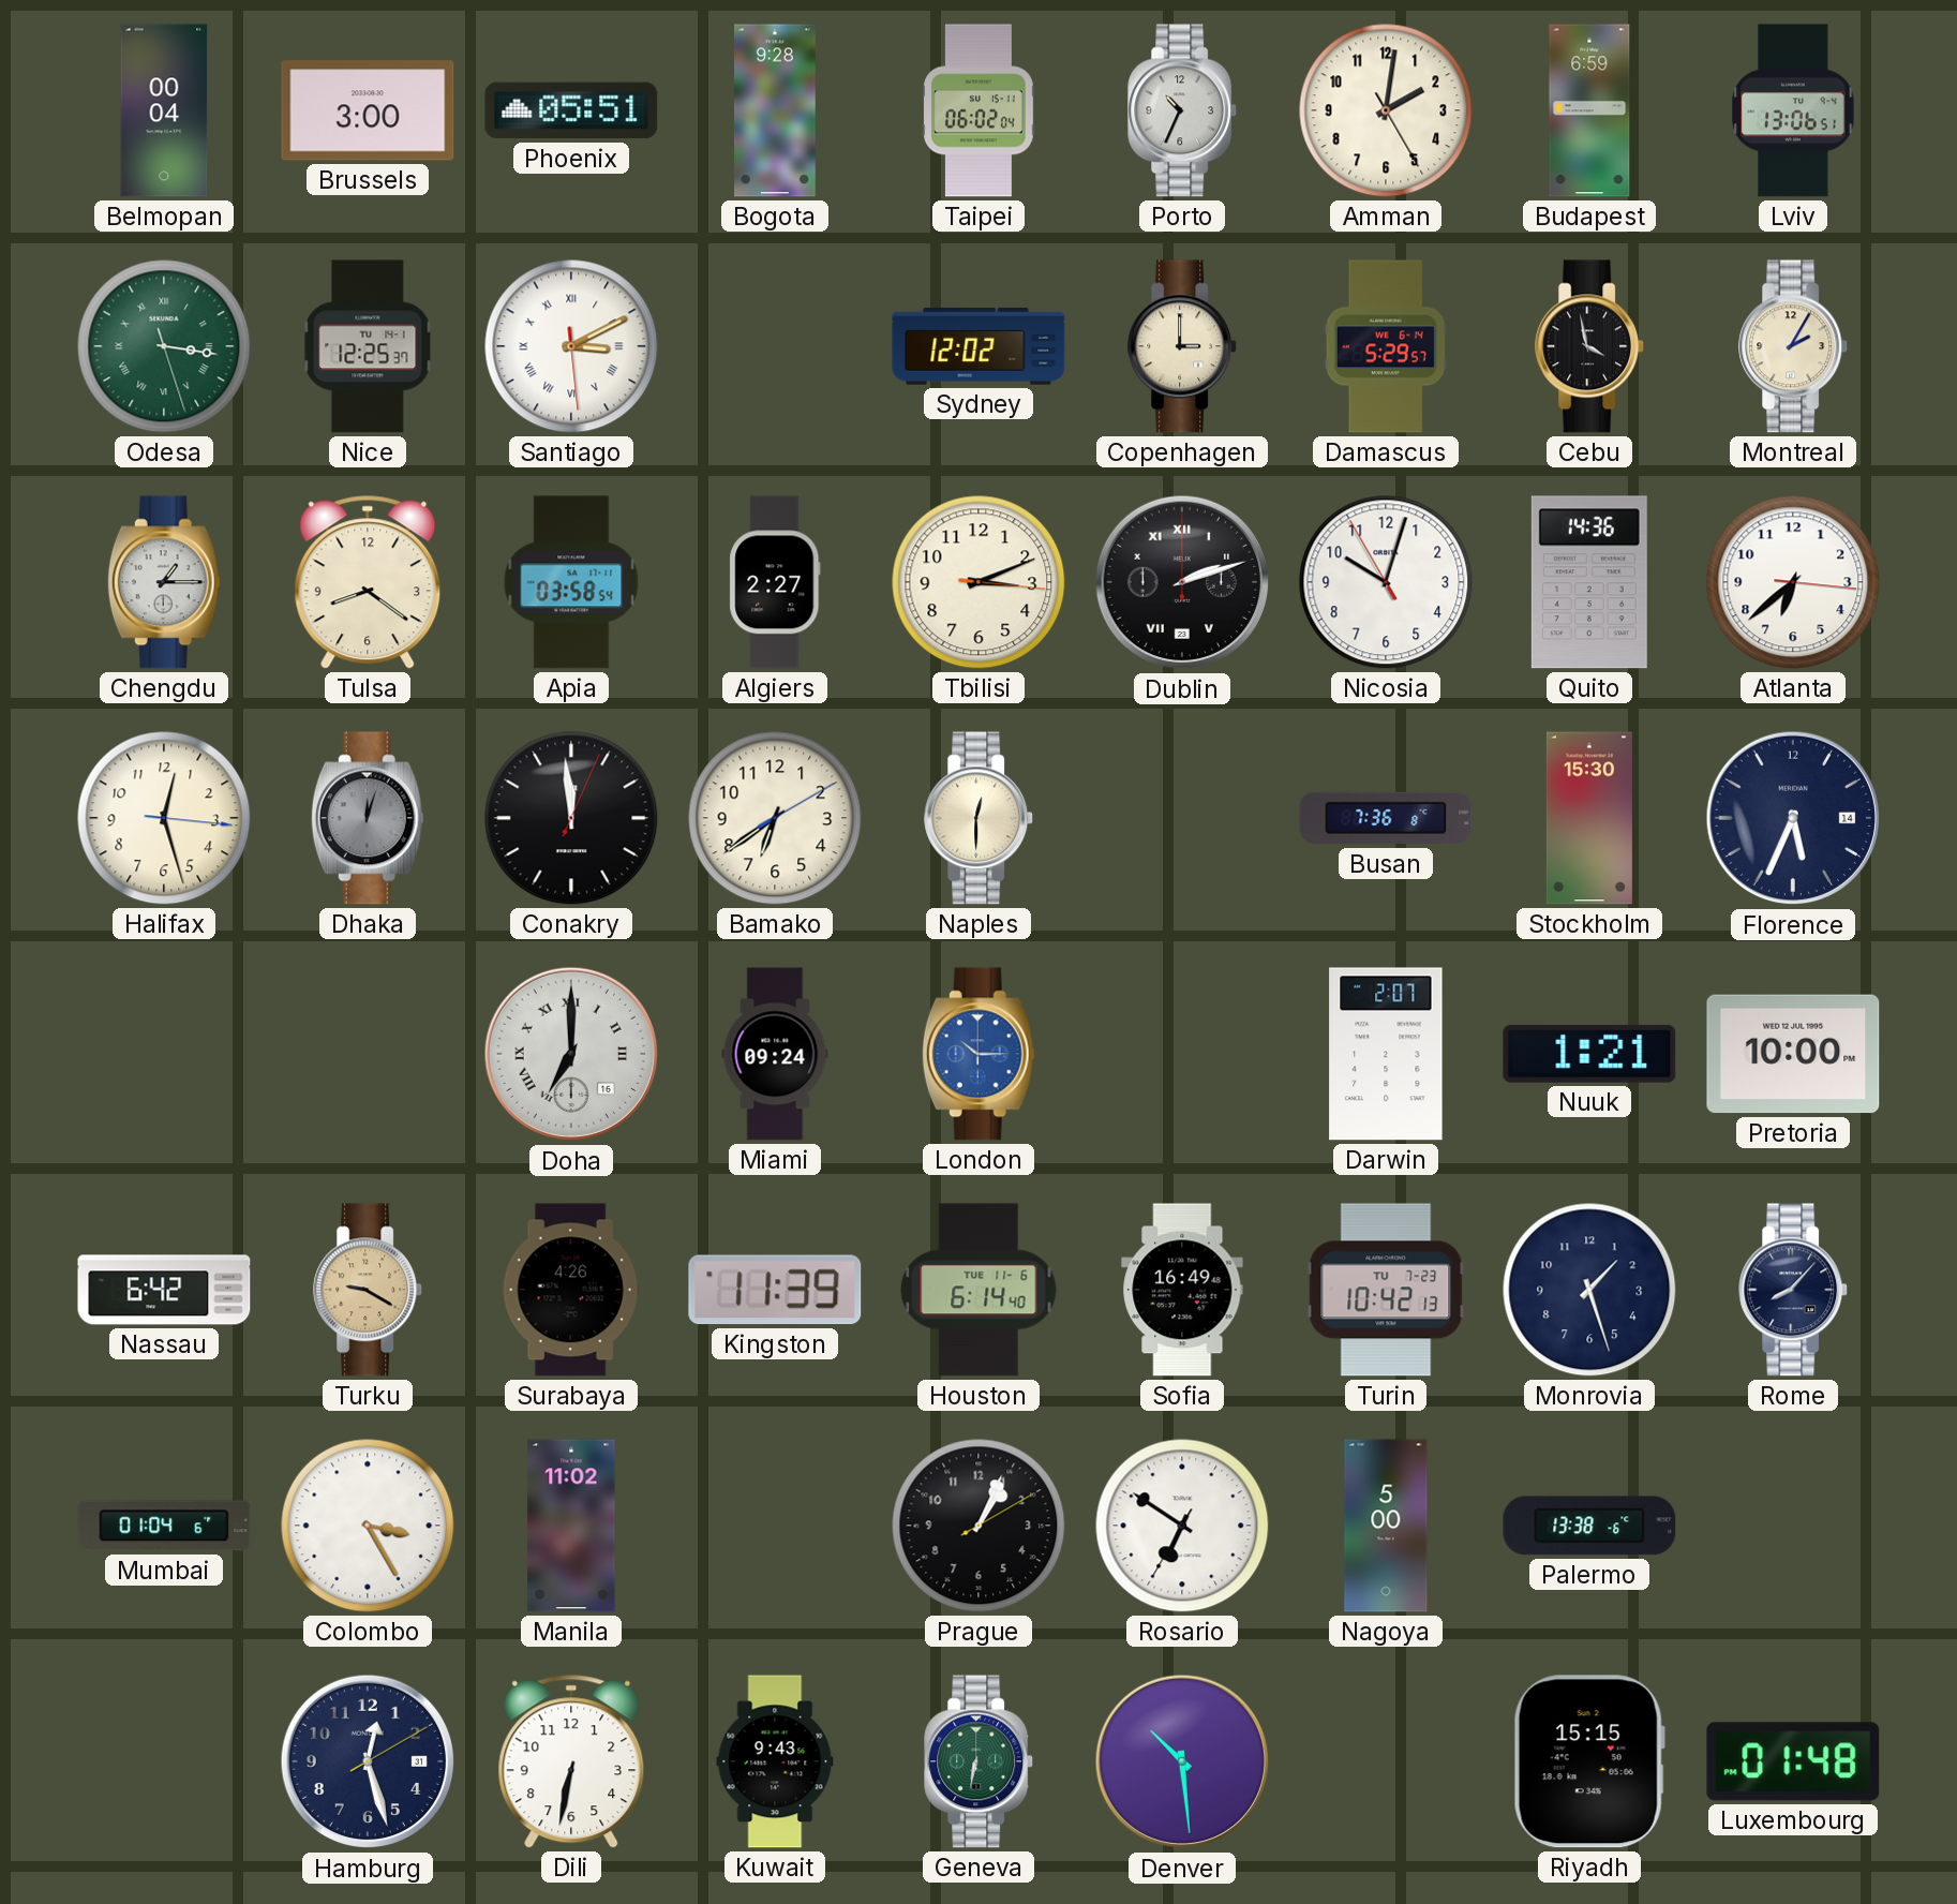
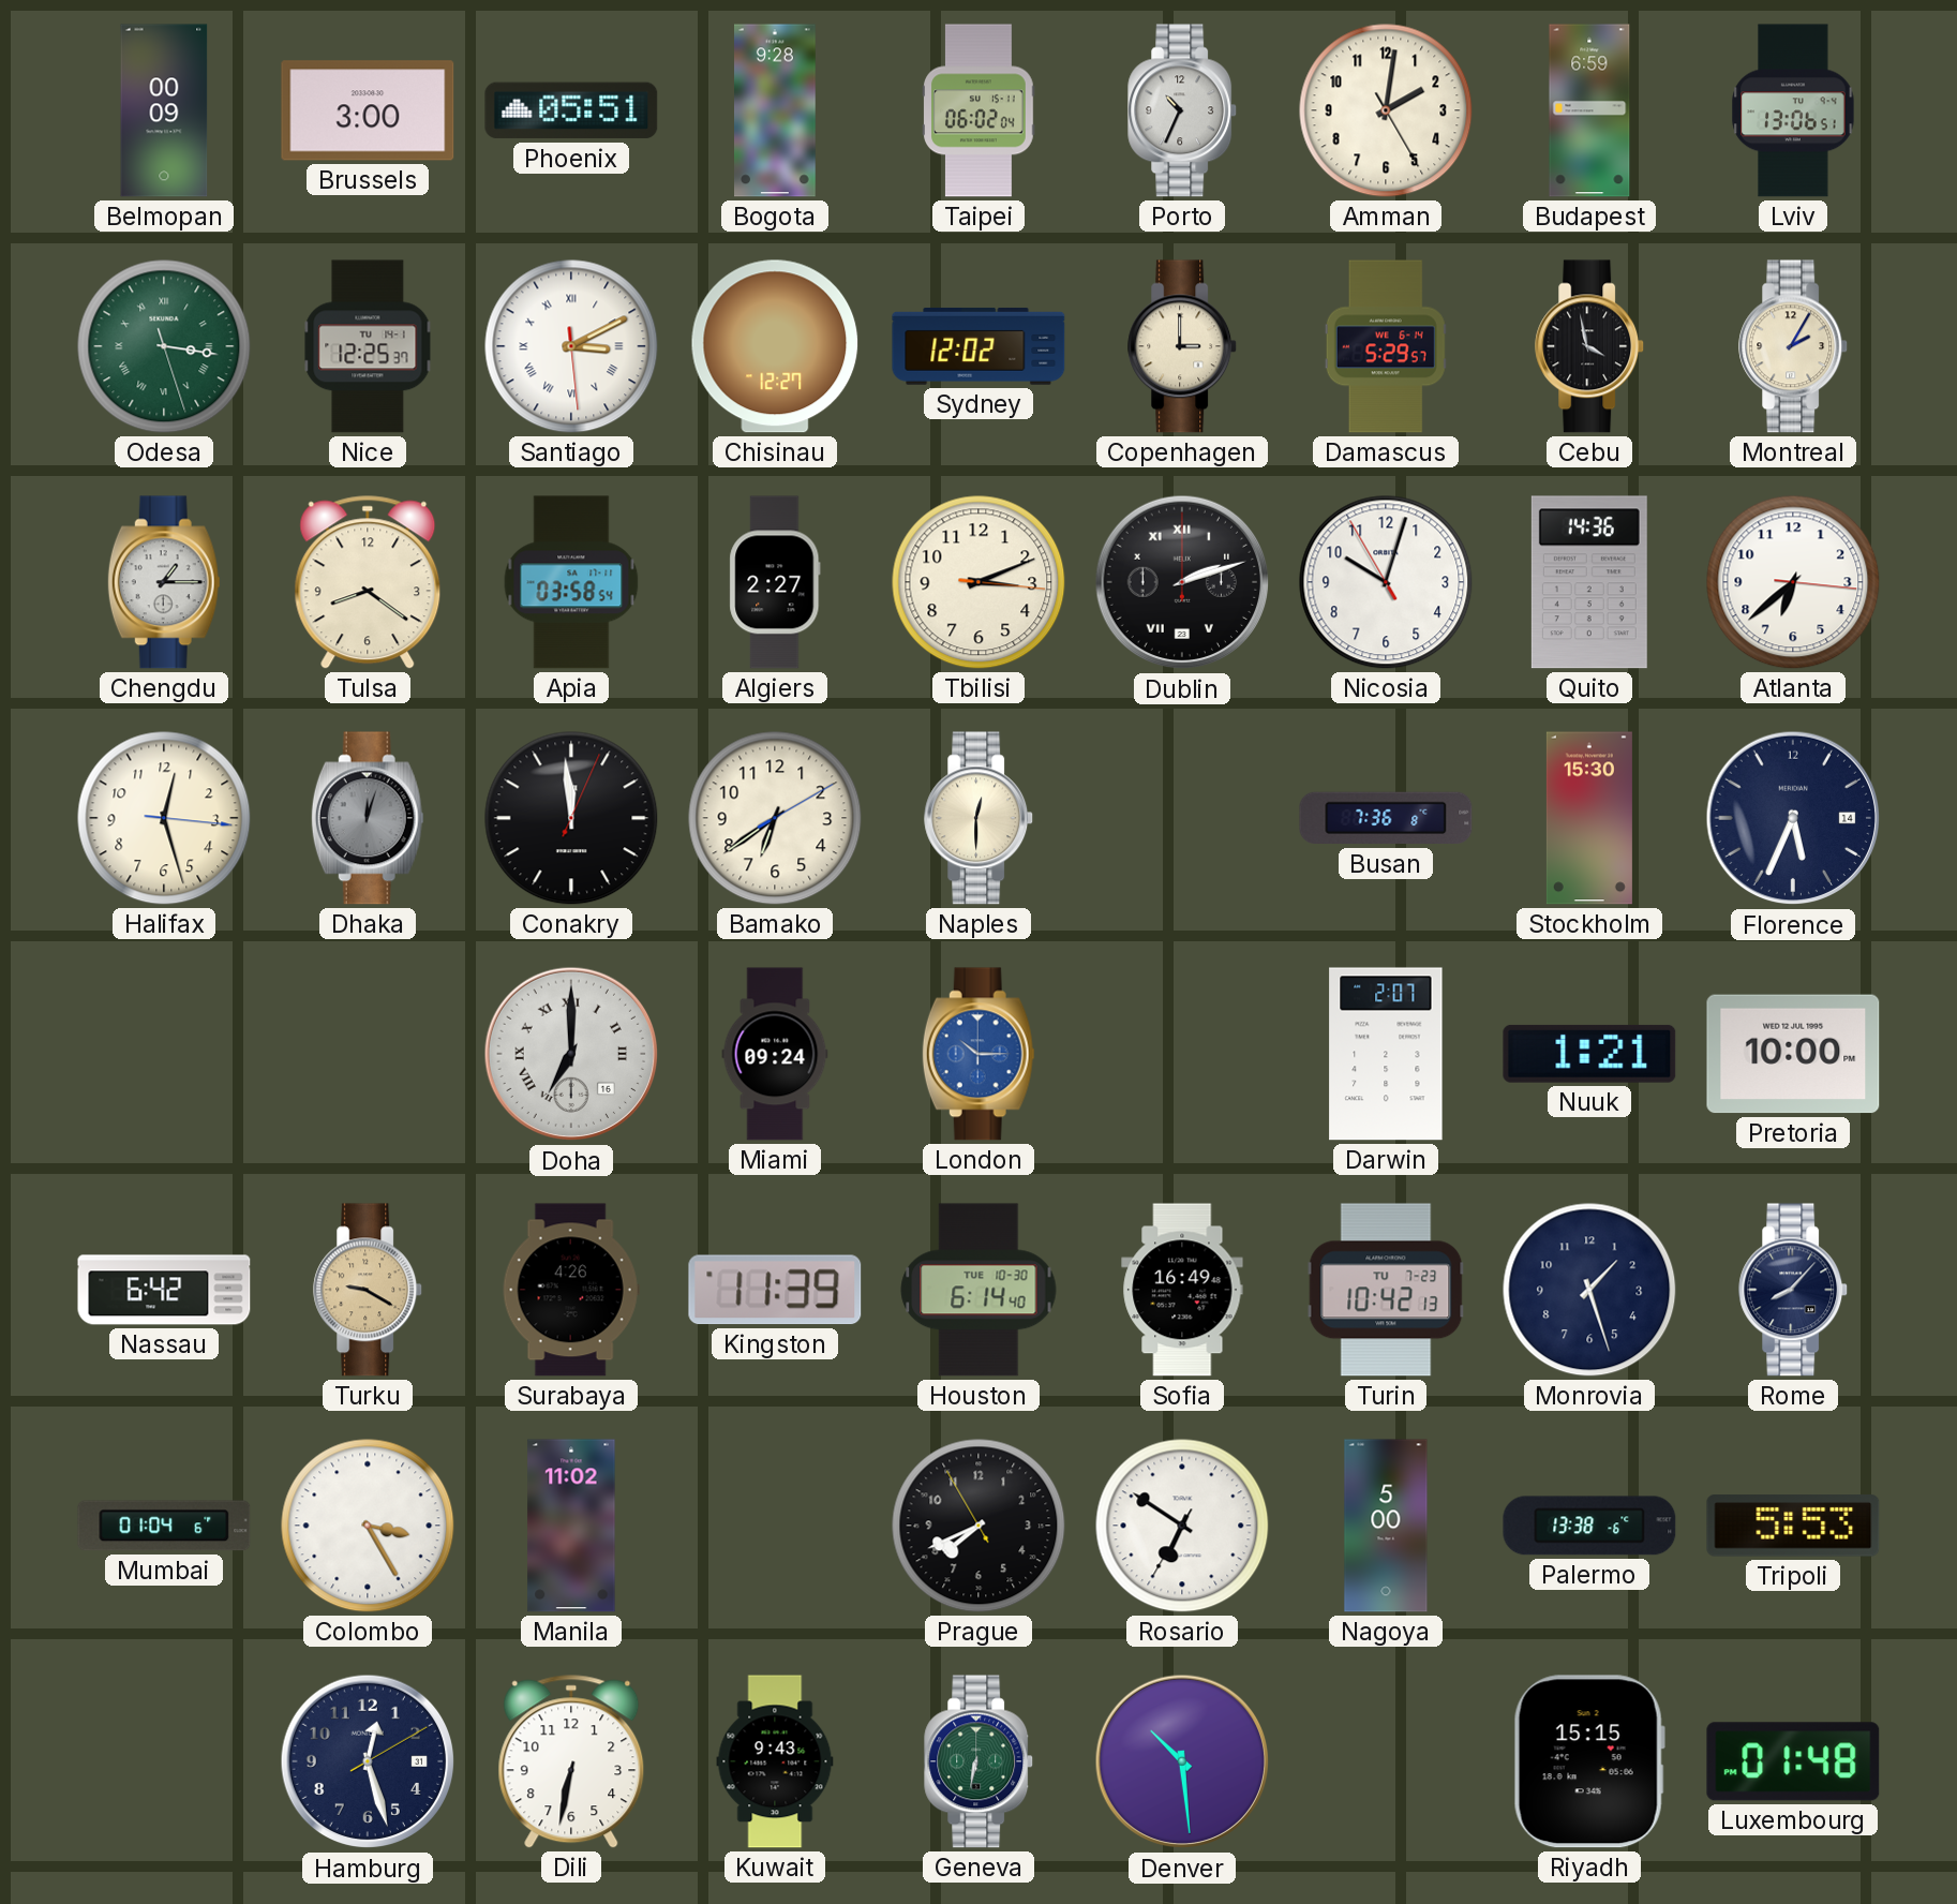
Belmopan: 00:04 -> 00:09
Chisinau: none -> 12:27
Houston date: TUE 11-6 -> TUE 10-30
Prague: 1:04 -> 7:40
Tripoli: none -> 5:53
